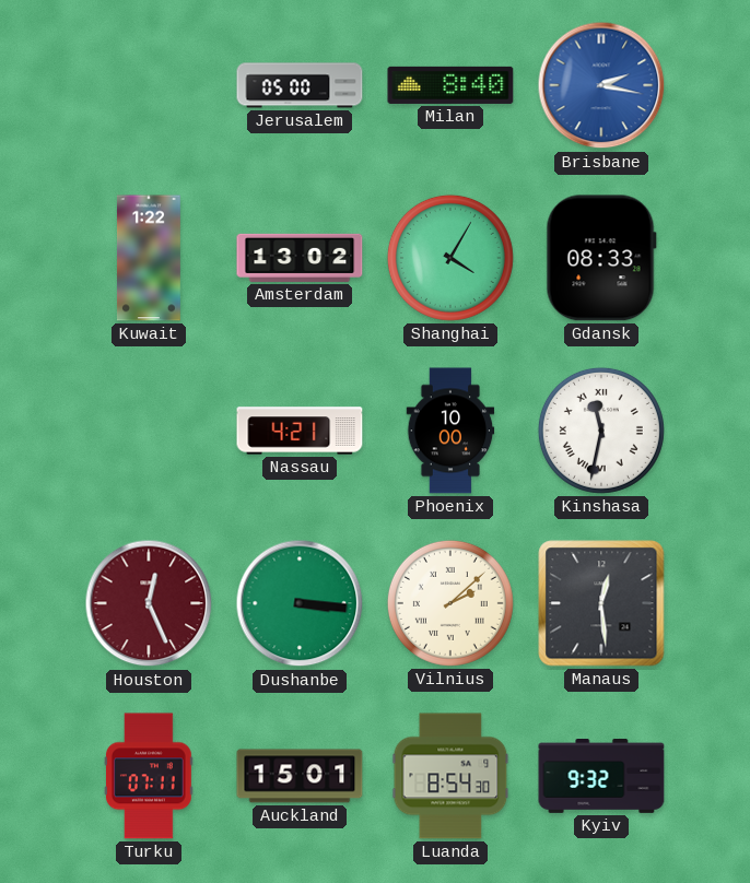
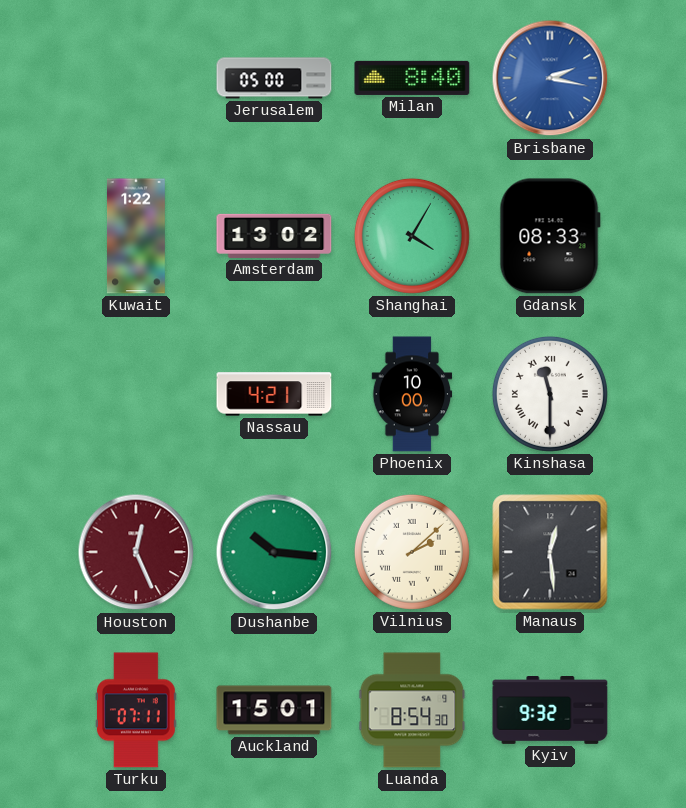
Kinshasa: 11:32 -> 11:30
Dushanbe: 3:16 -> 10:16
